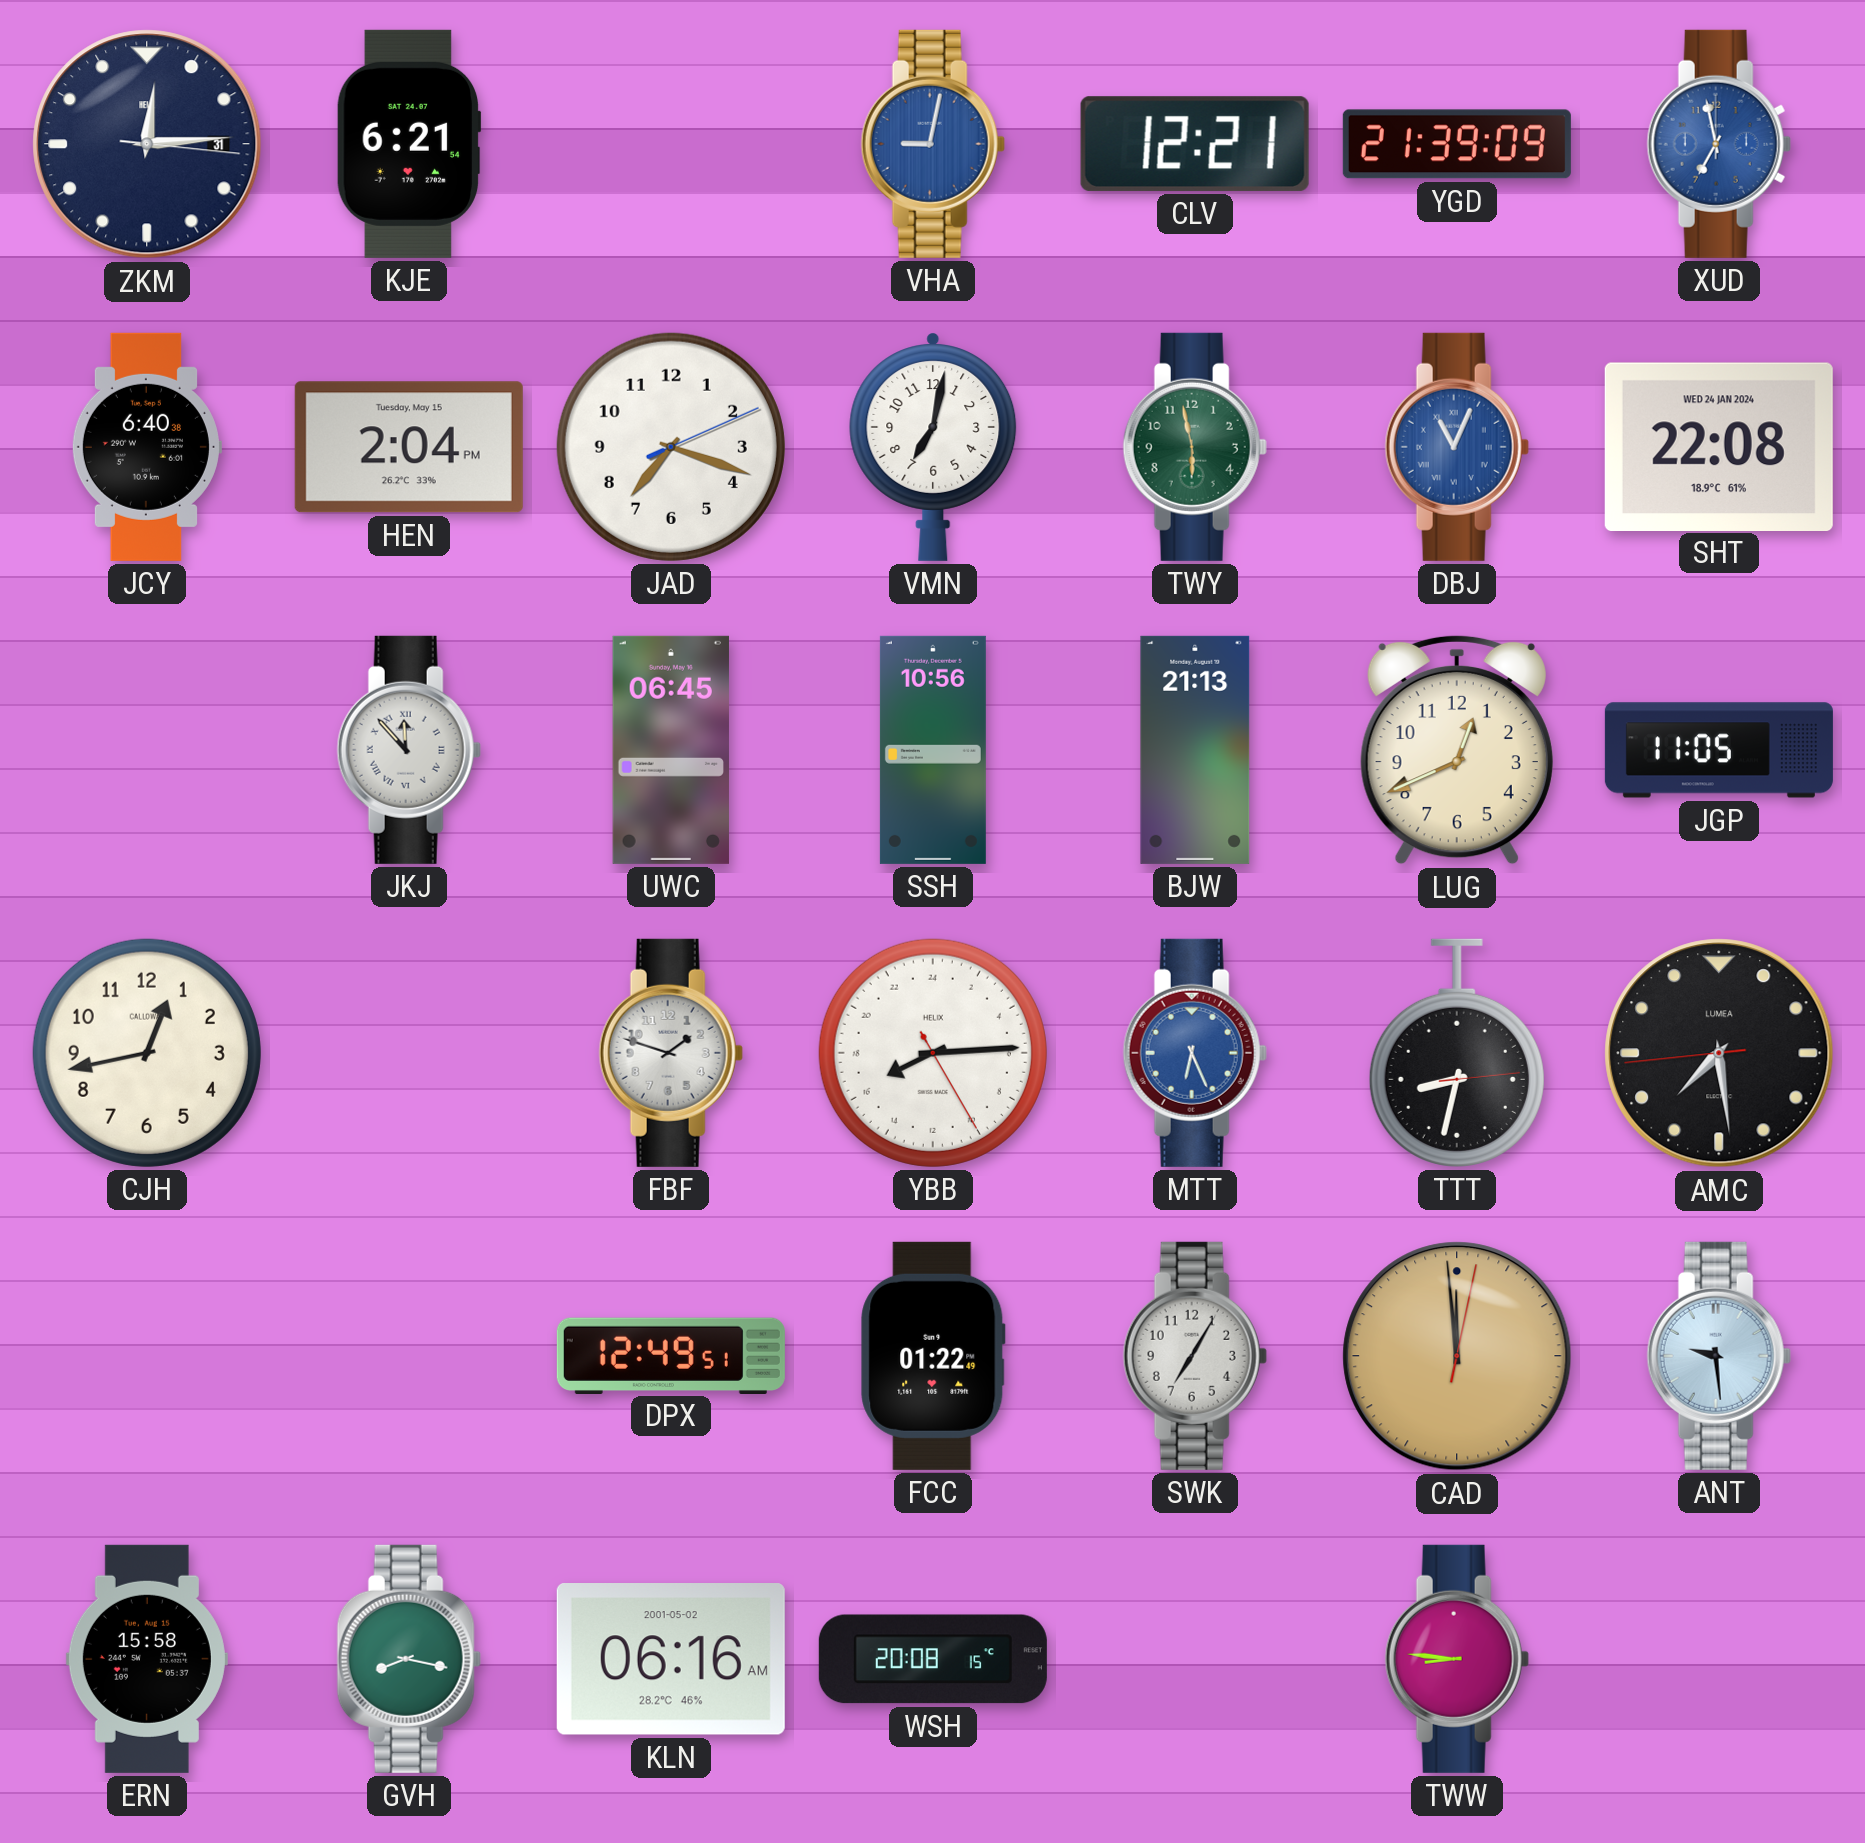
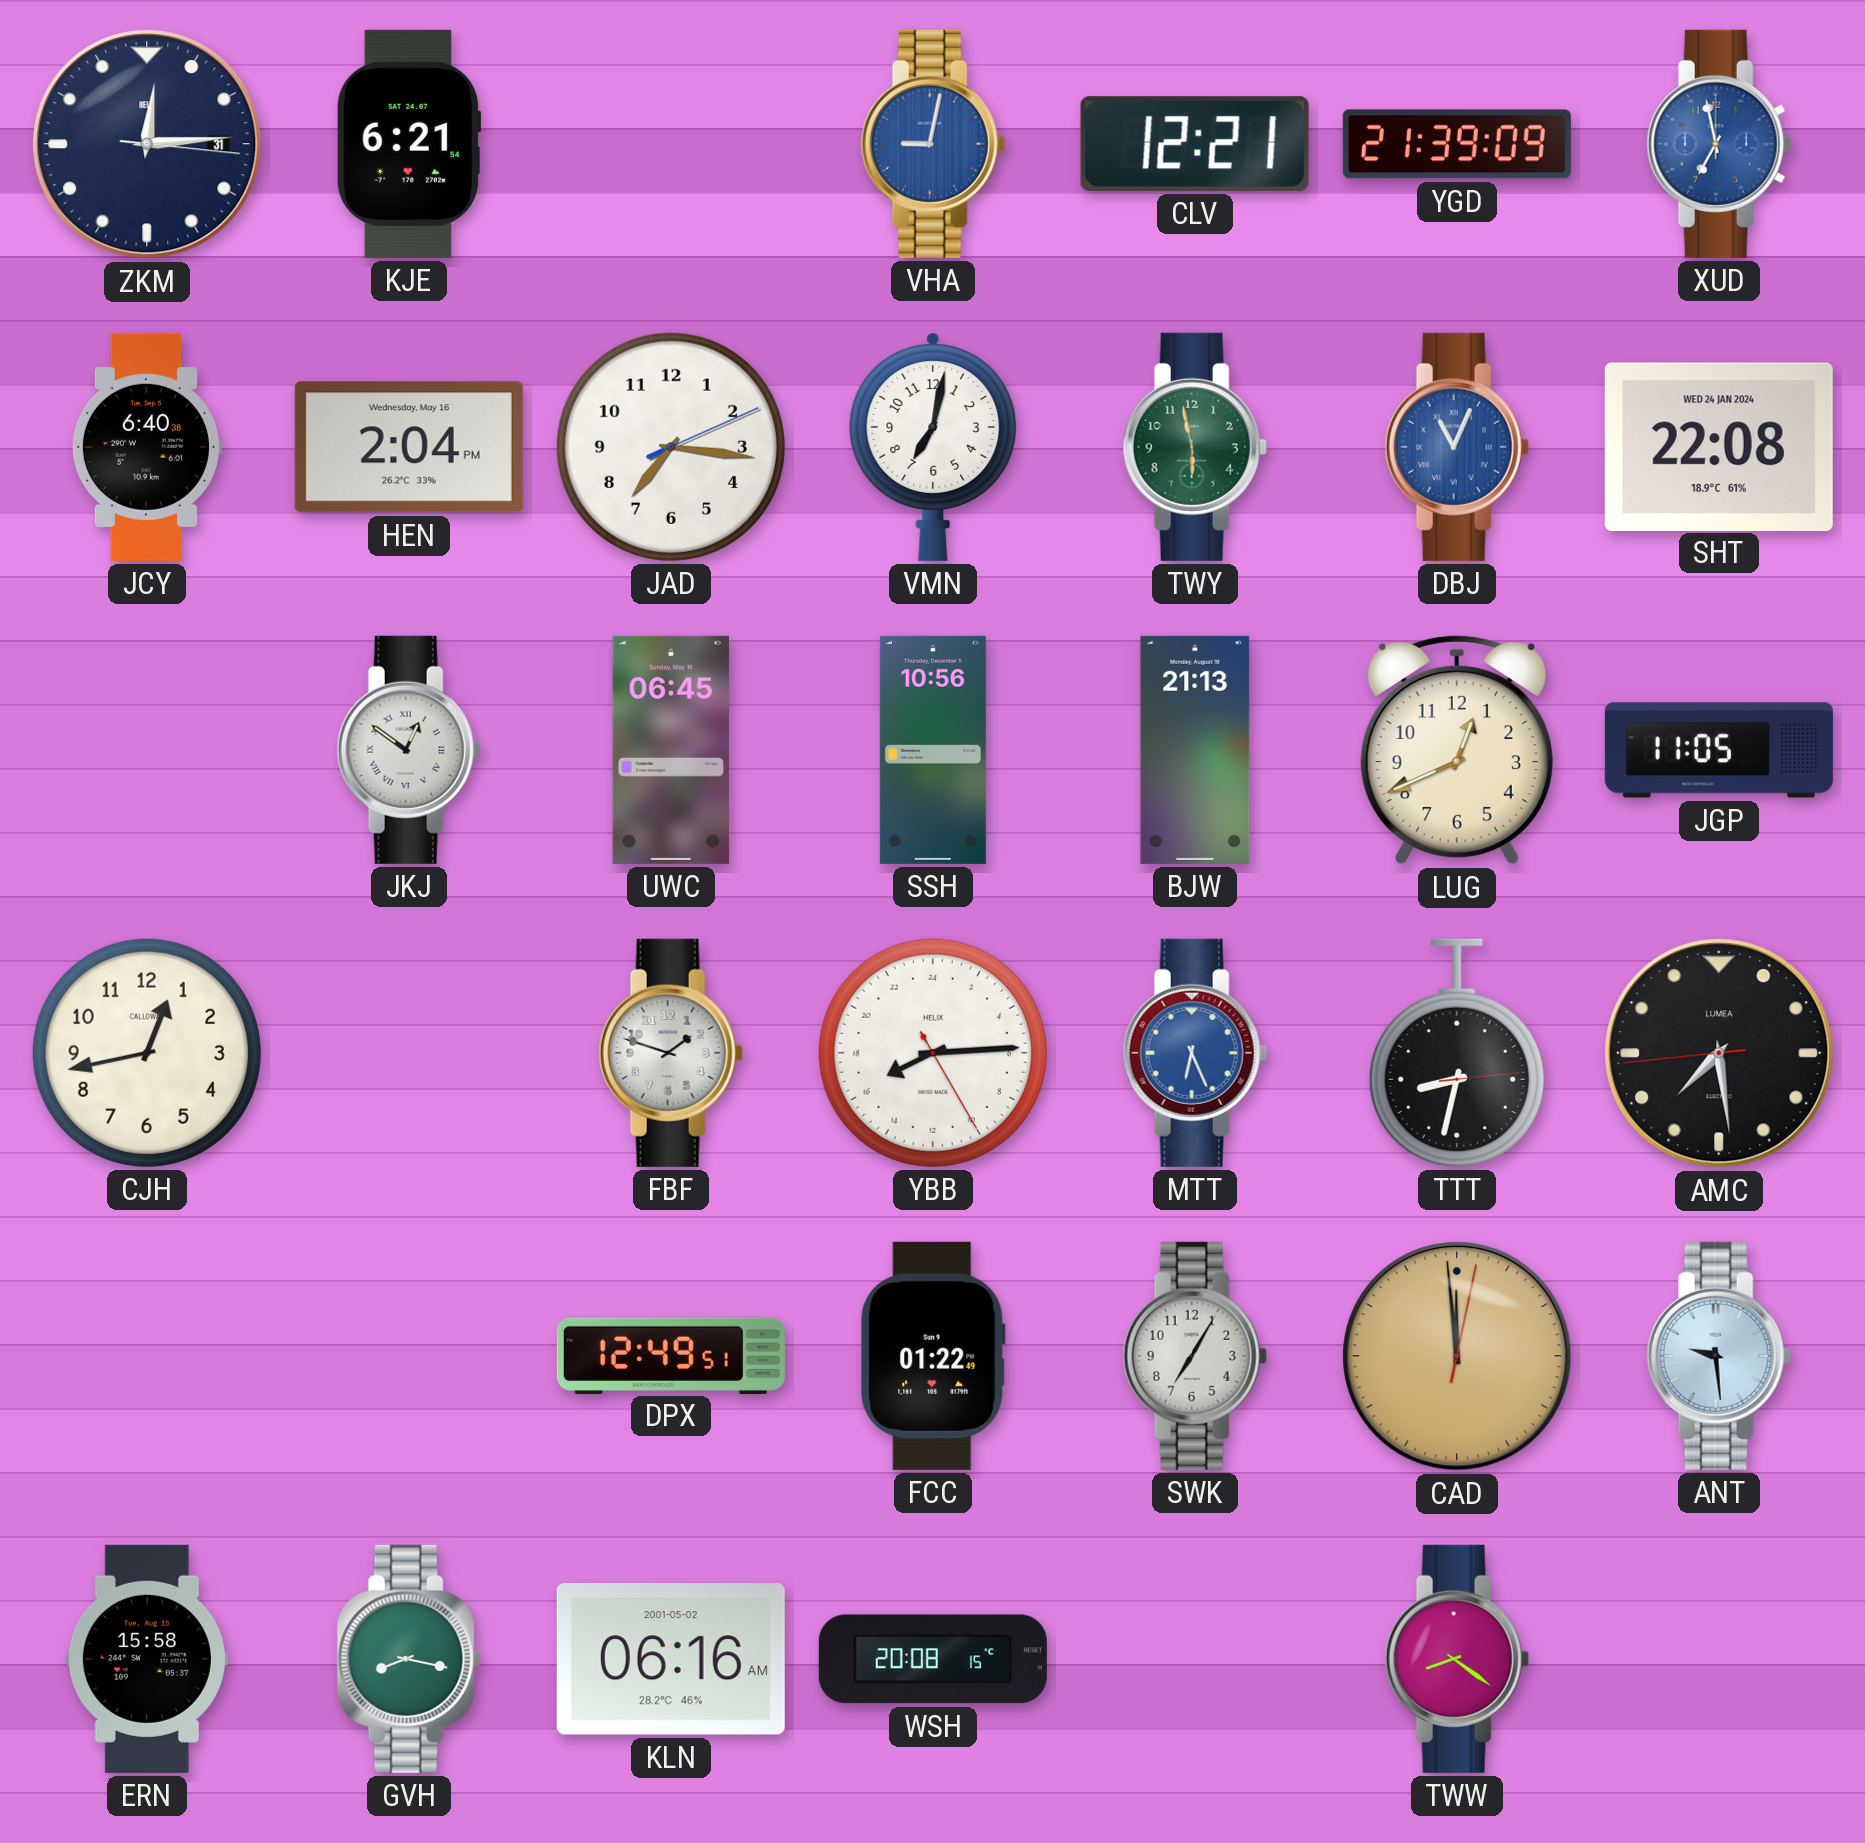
HEN date: Tuesday, May 15 -> Wednesday, May 16
JAD: 7:18 -> 7:16
JKJ: 11:53 -> 12:51
TWW: 8:46 -> 8:21
